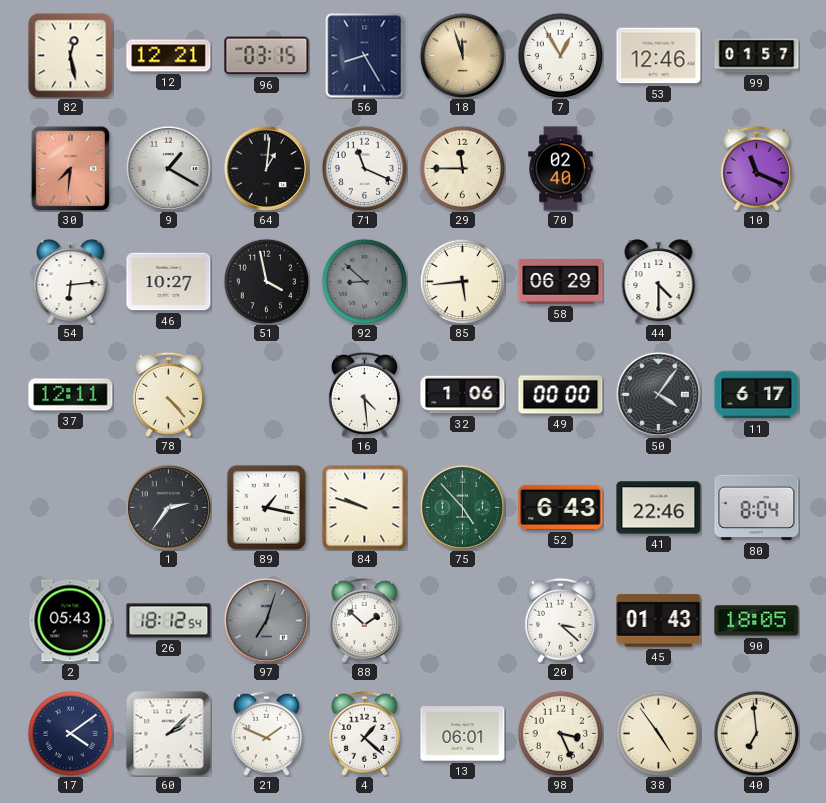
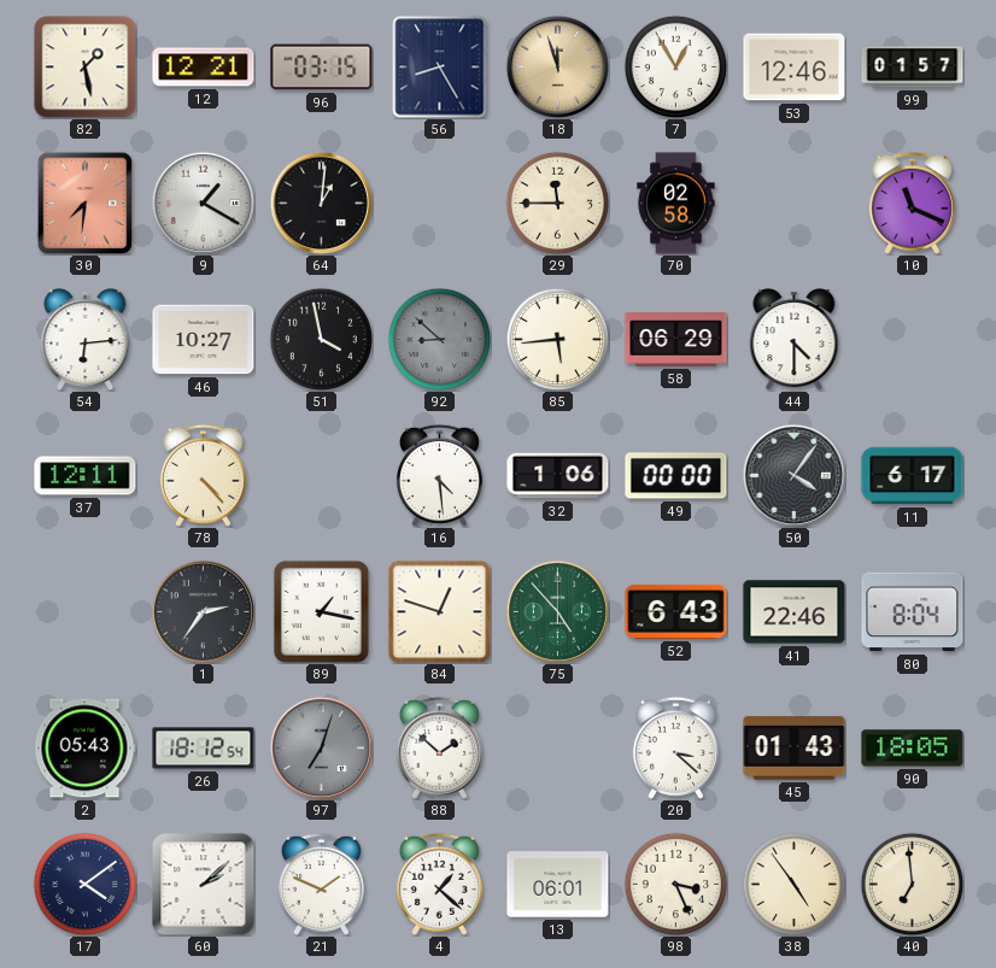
82: 12:28 -> 1:28
71: 11:19 -> none
70: 02:40 -> 02:58
84: 9:48 -> 12:48
